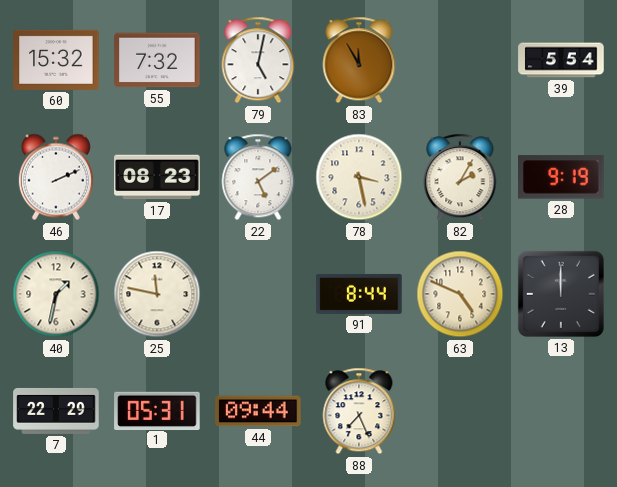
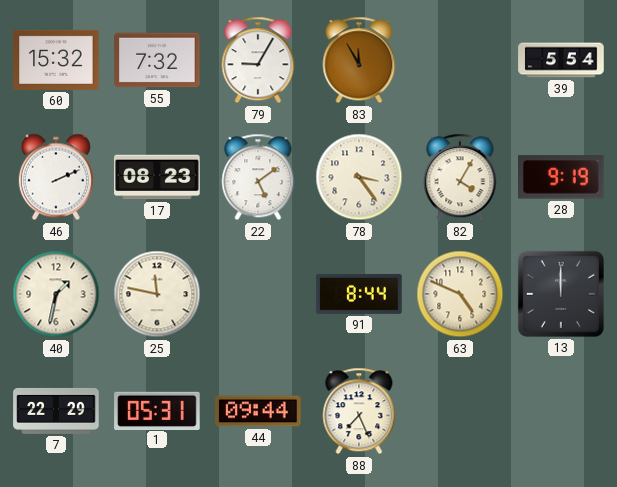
79: 5:02 -> 9:05
78: 3:28 -> 3:24
82: 2:05 -> 4:05
